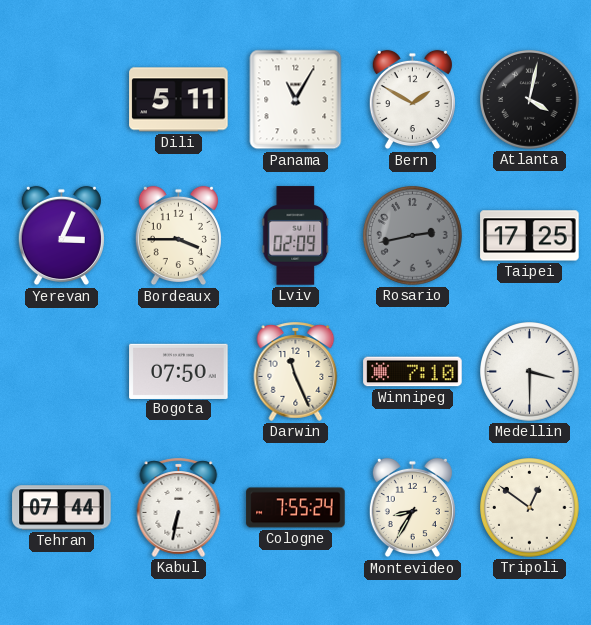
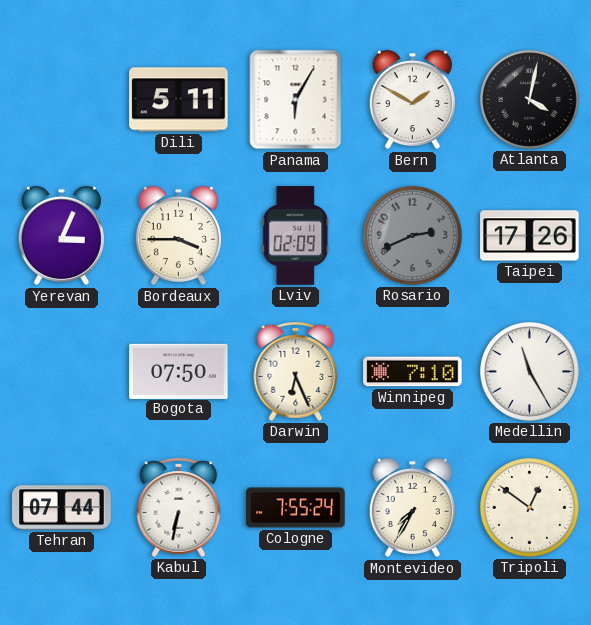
Panama: 11:05 -> 6:05
Rosario: 2:43 -> 2:41
Taipei: 17:25 -> 17:26
Darwin: 11:26 -> 6:26
Medellin: 3:30 -> 11:25
Montevideo: 8:35 -> 7:35
